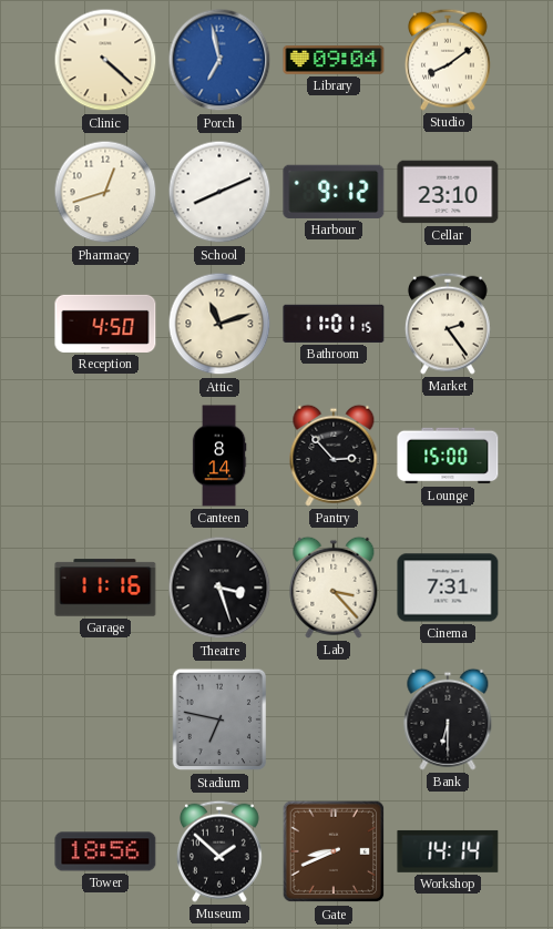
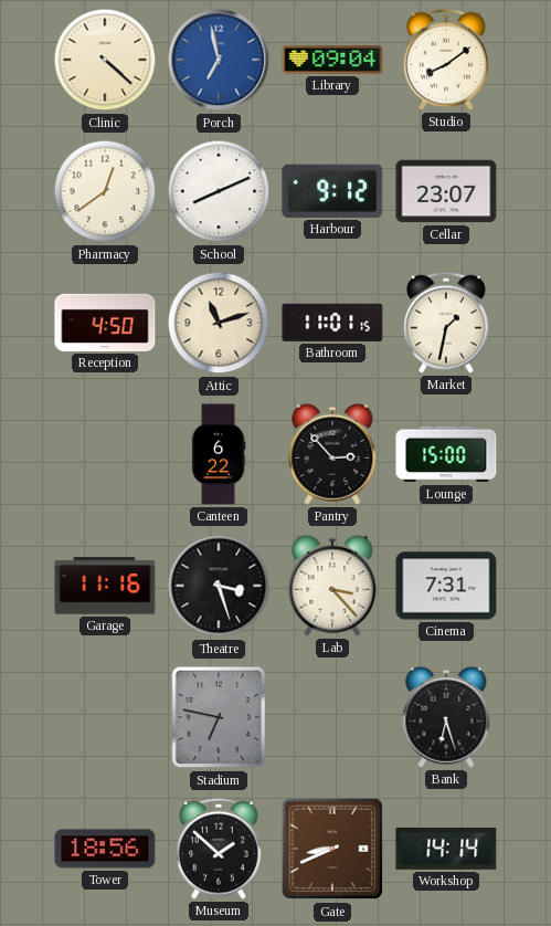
Pharmacy: 12:42 -> 12:39
Cellar: 23:10 -> 23:07
Market: 2:24 -> 1:32
Canteen: 8:14 -> 6:22
Bank: 6:30 -> 6:27
